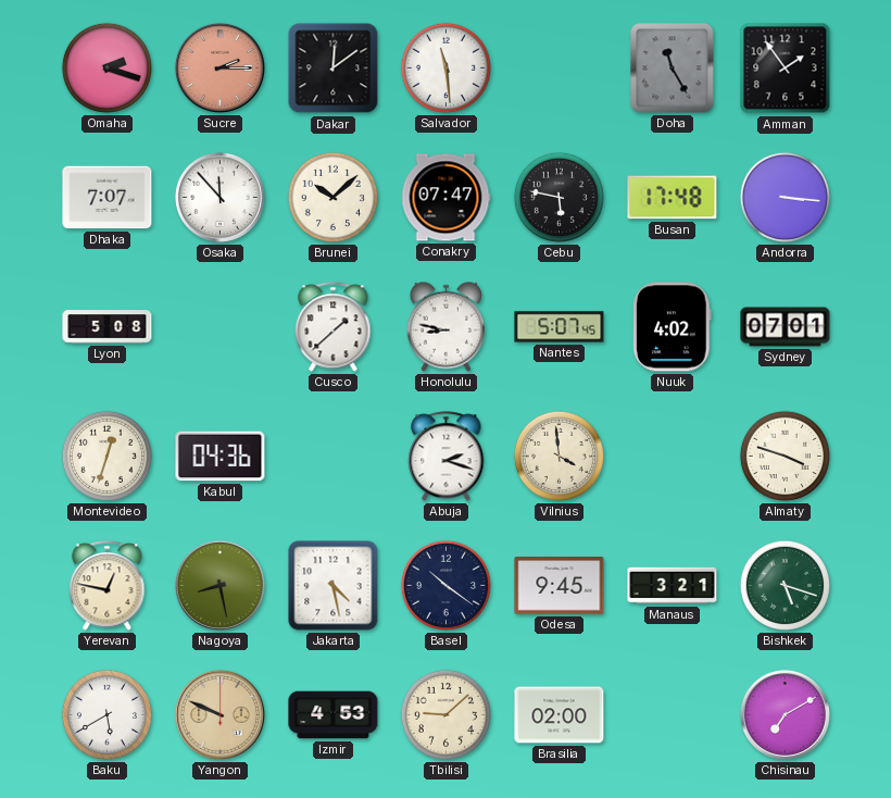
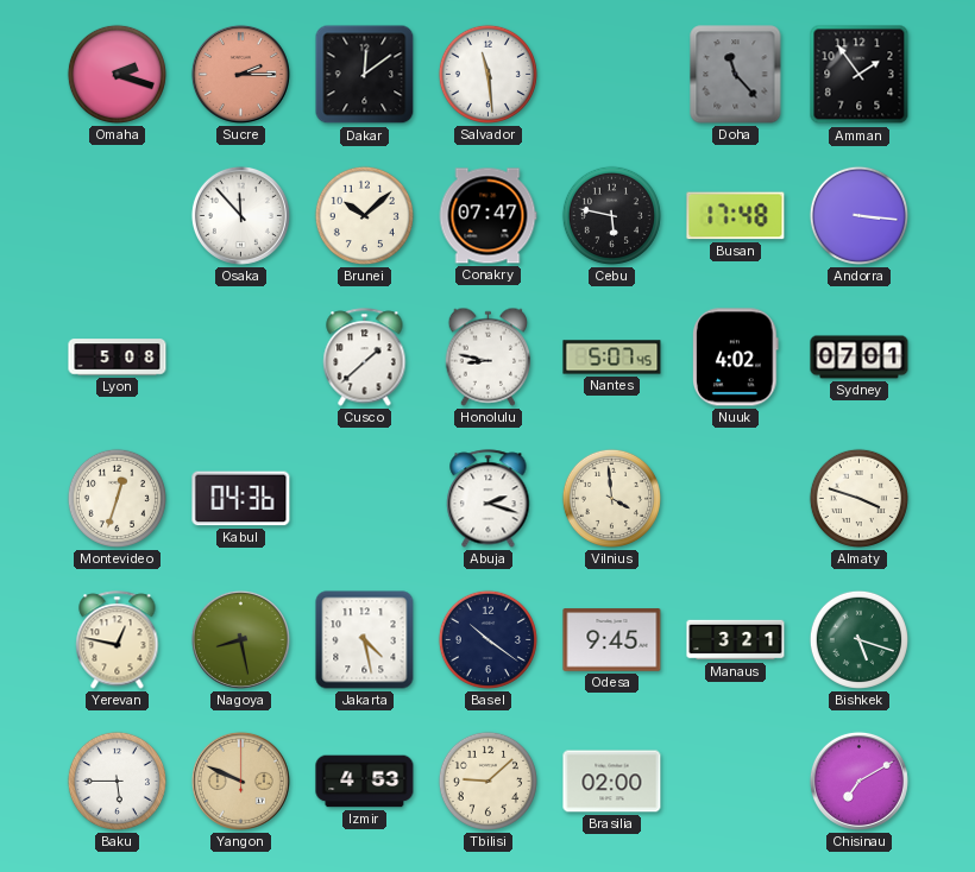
Doha: 11:25 -> 11:23
Dhaka: 7:07 -> none
Baku: 5:40 -> 5:45
